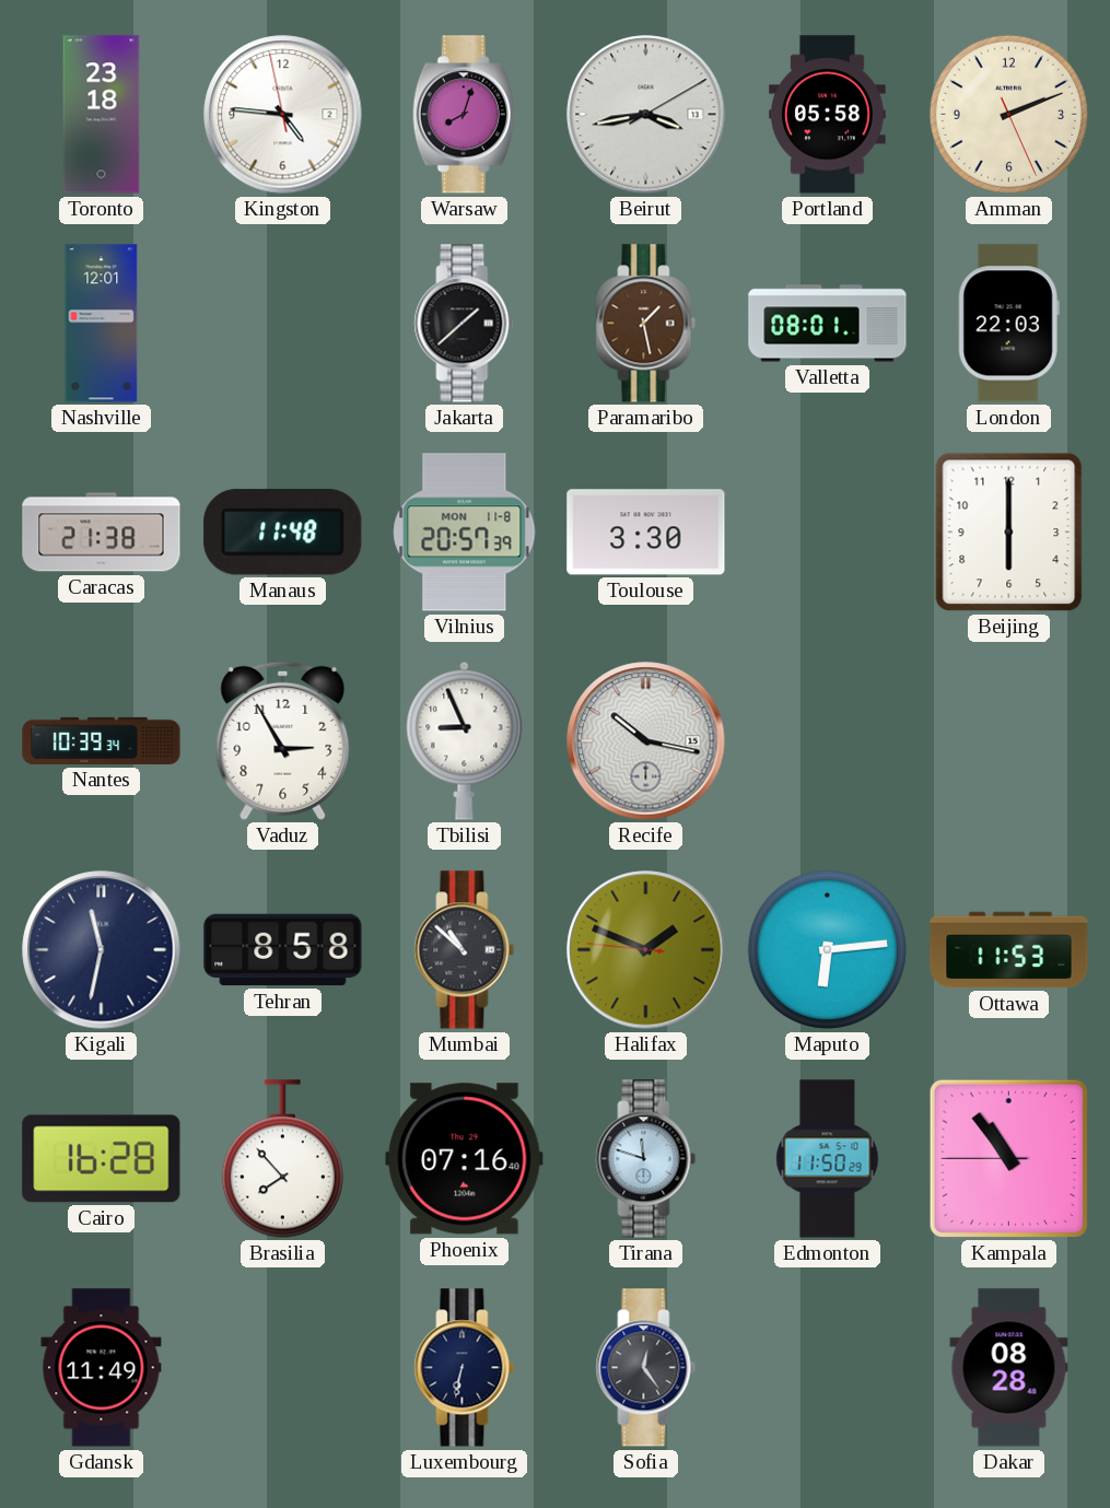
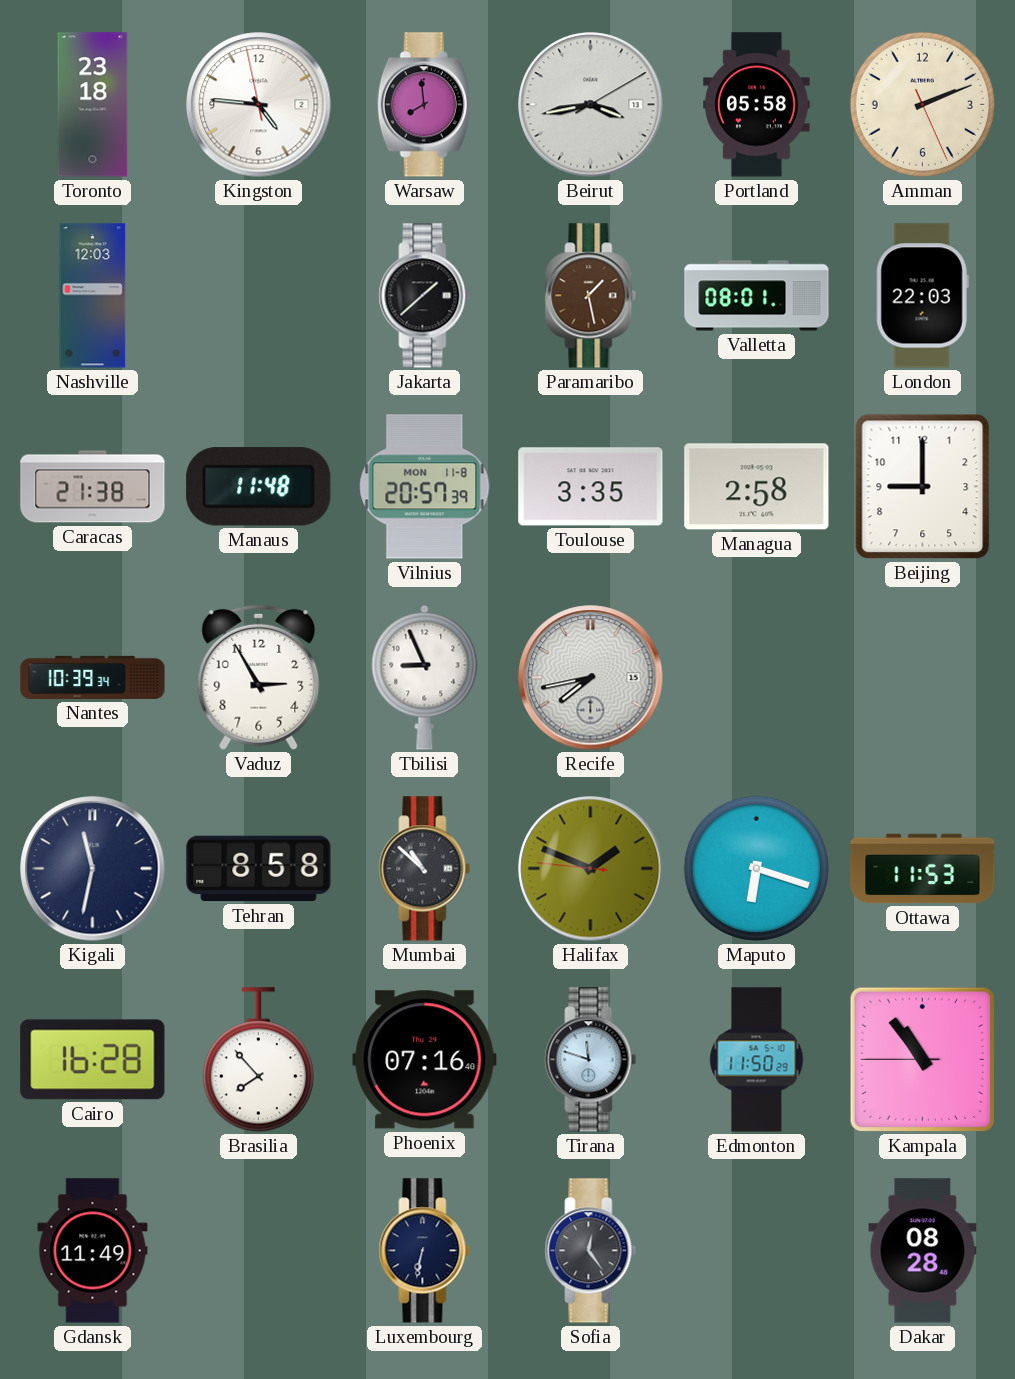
Warsaw: 8:03 -> 7:59
Nashville: 12:01 -> 12:03
Toulouse: 3:30 -> 3:35
Managua: none -> 2:58
Beijing: 6:00 -> 9:00
Recife: 10:17 -> 7:43
Maputo: 6:14 -> 6:18
